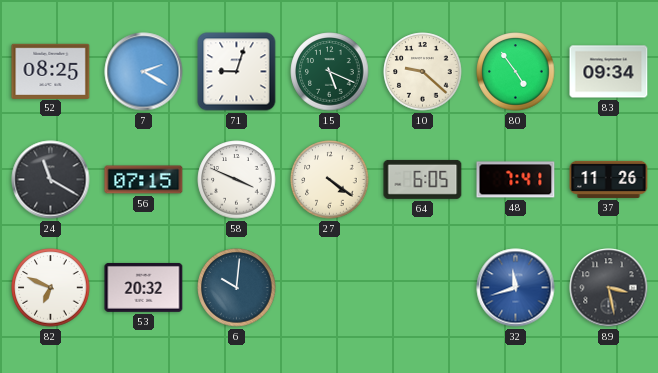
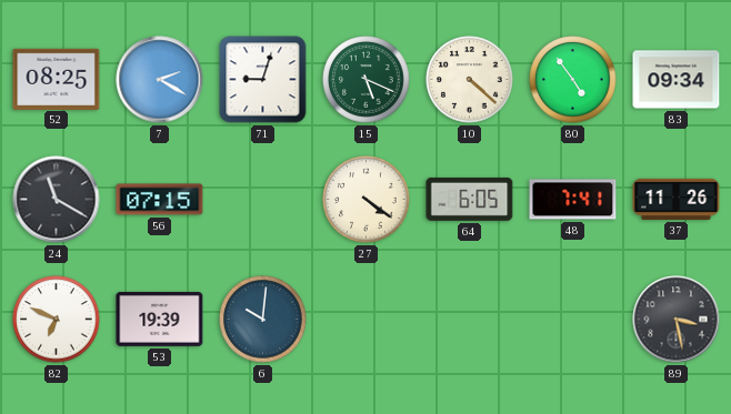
10: 9:22 -> 4:22
58: 3:49 -> none
53: 20:32 -> 19:39
32: 11:42 -> none
